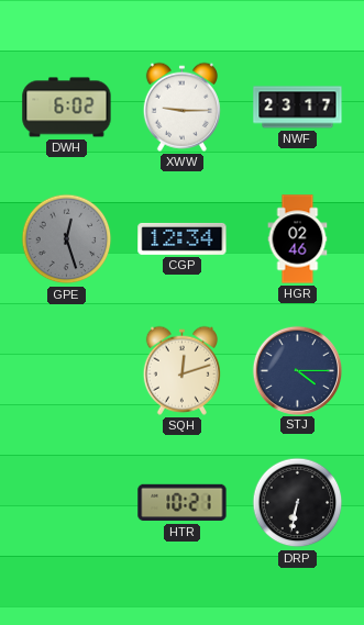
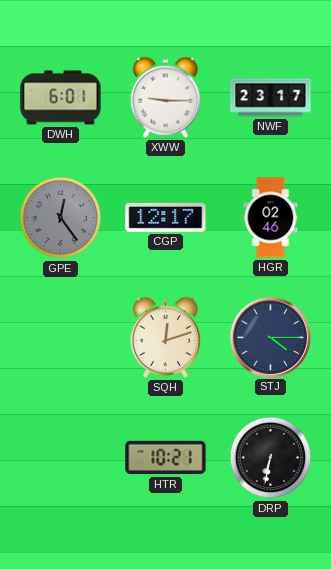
DWH: 6:02 -> 6:01
GPE: 12:27 -> 12:24
CGP: 12:34 -> 12:17
